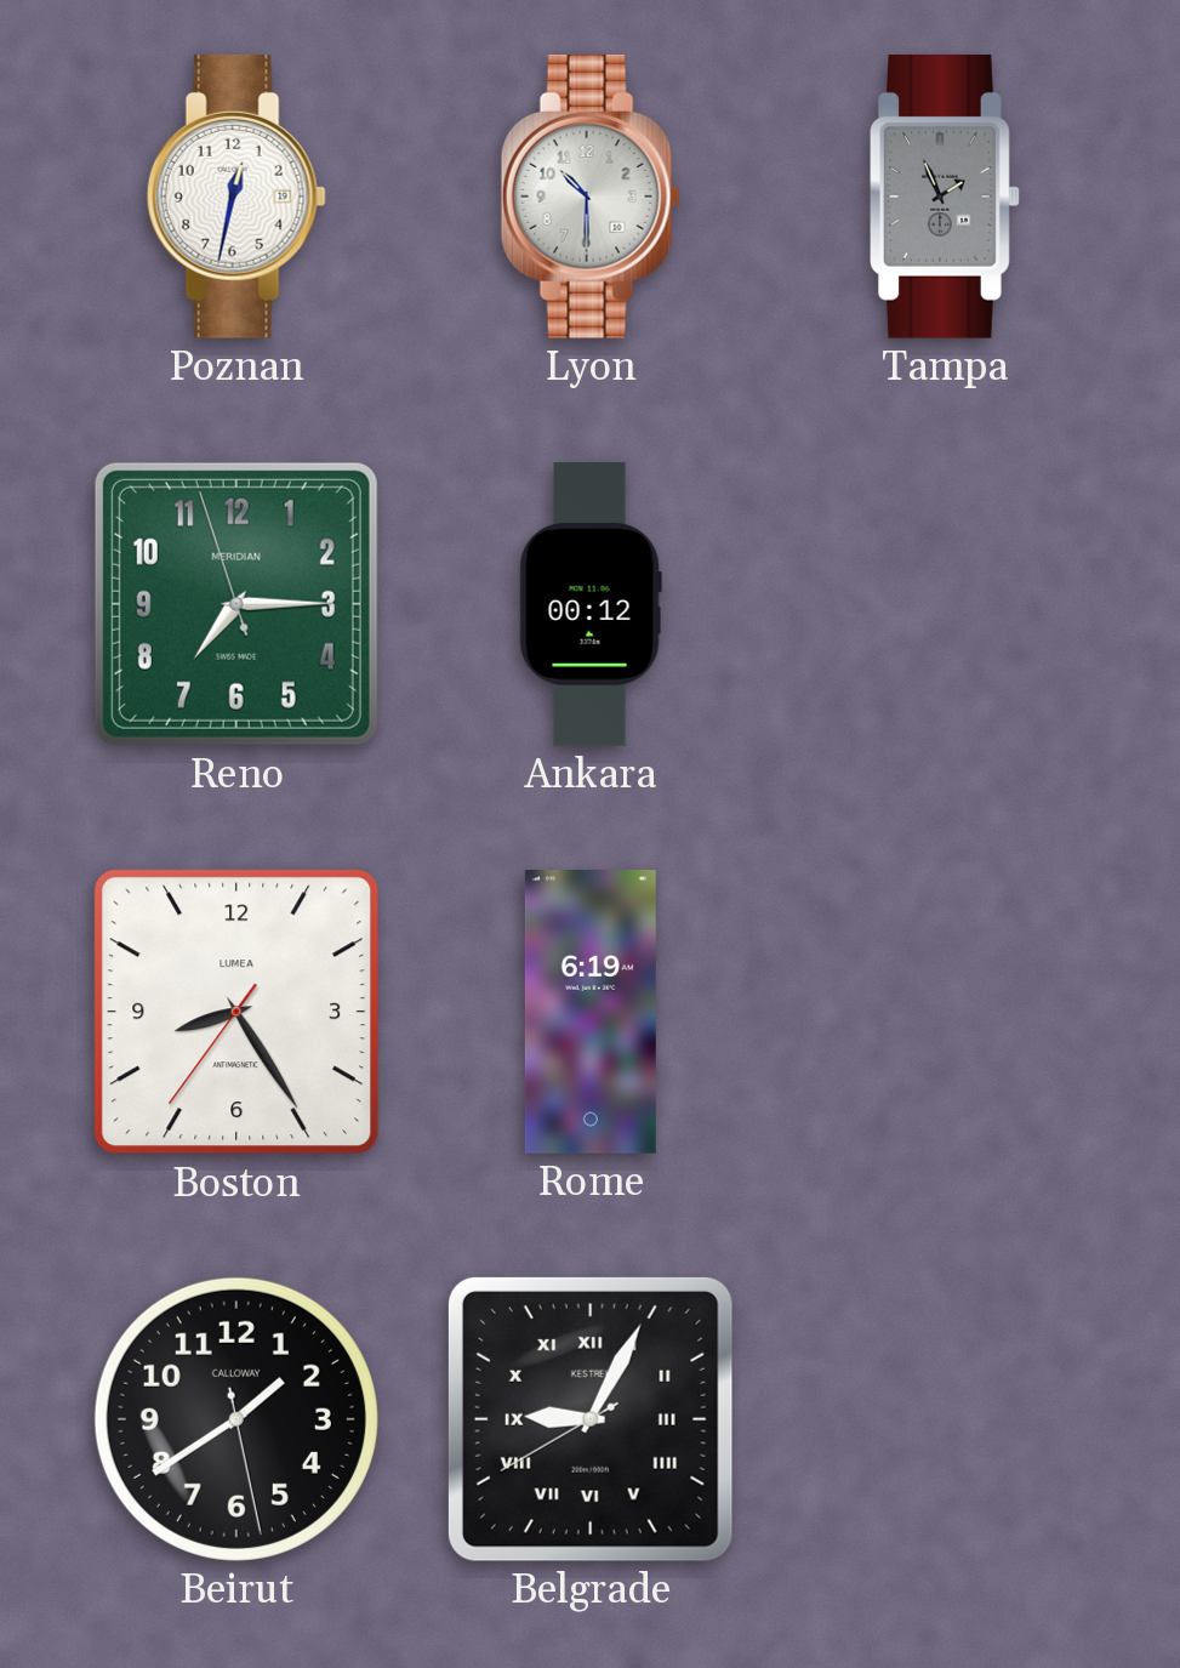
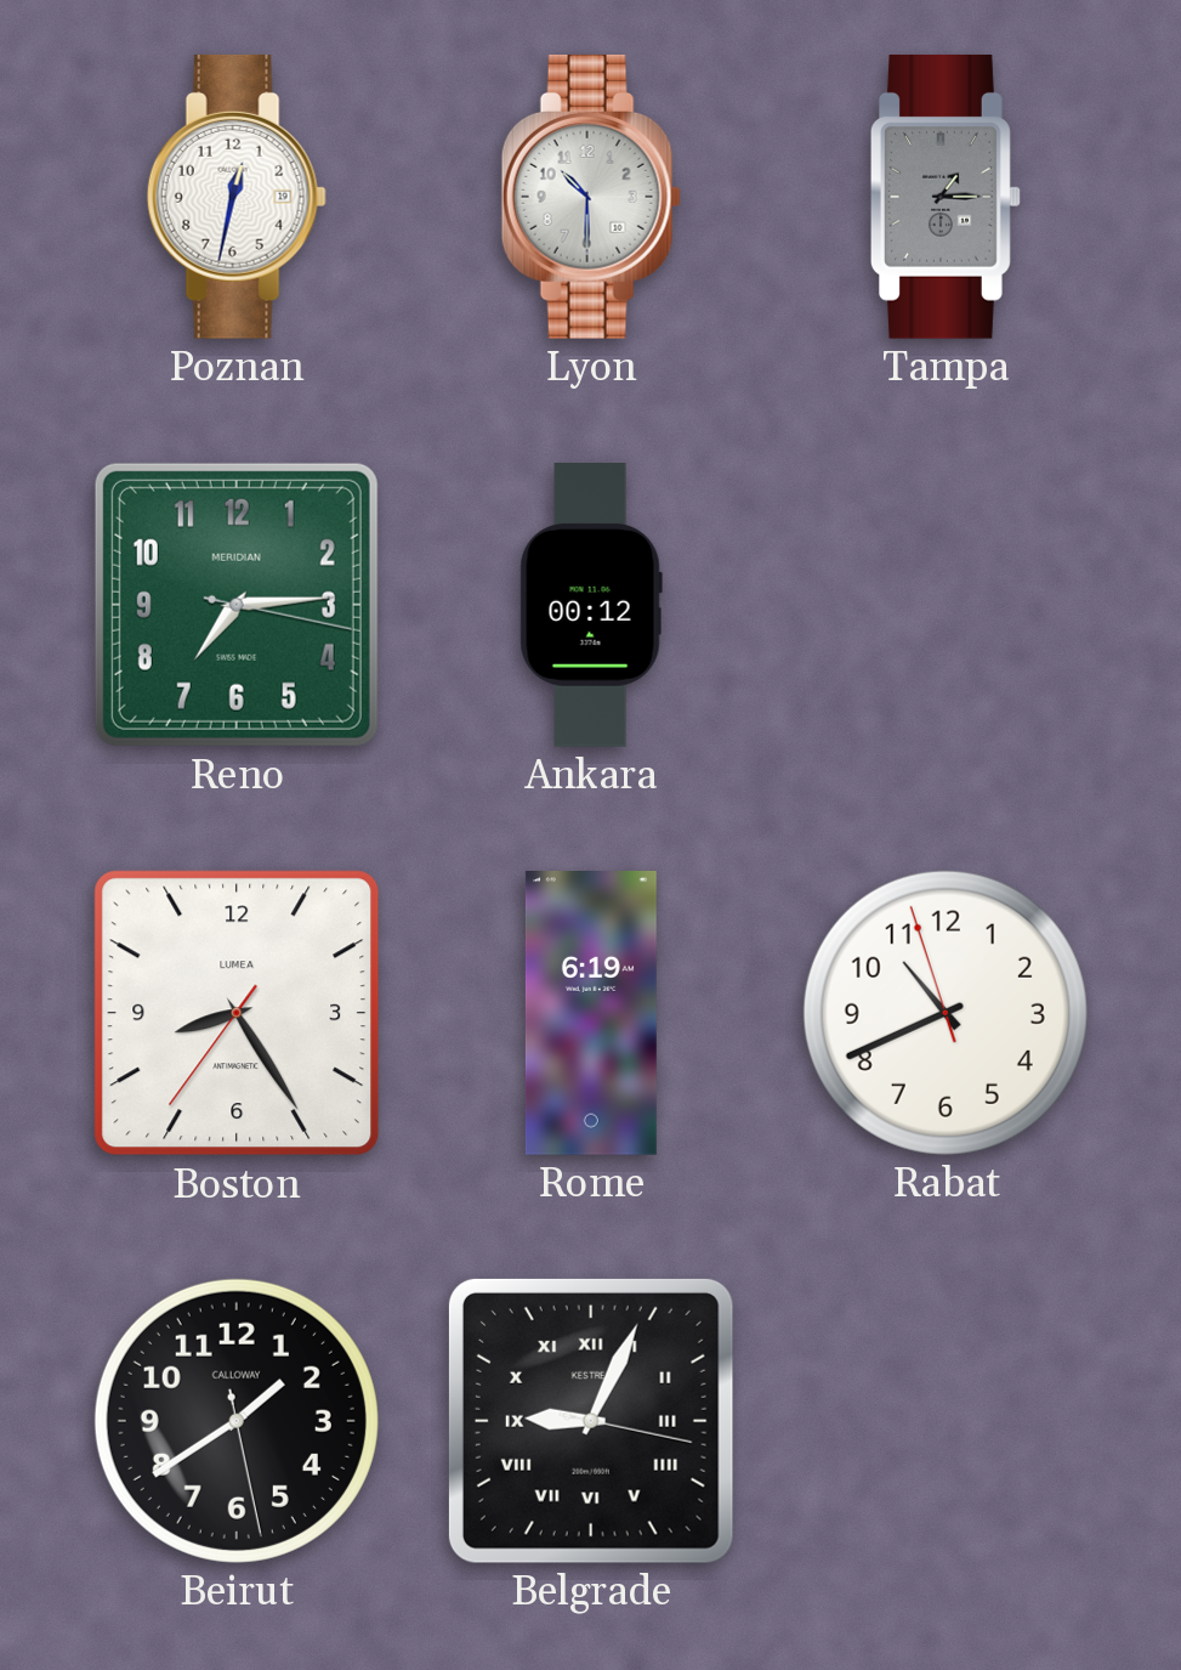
Tampa: 1:56 -> 1:15
Reno: 7:14:57 -> 7:14:17
Rabat: none -> 10:40
Belgrade: 9:04:40 -> 9:04:17
